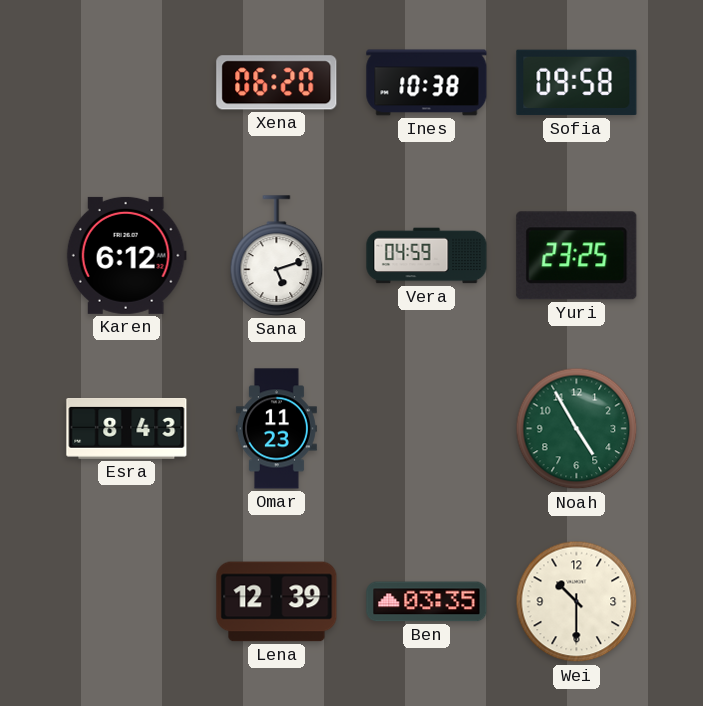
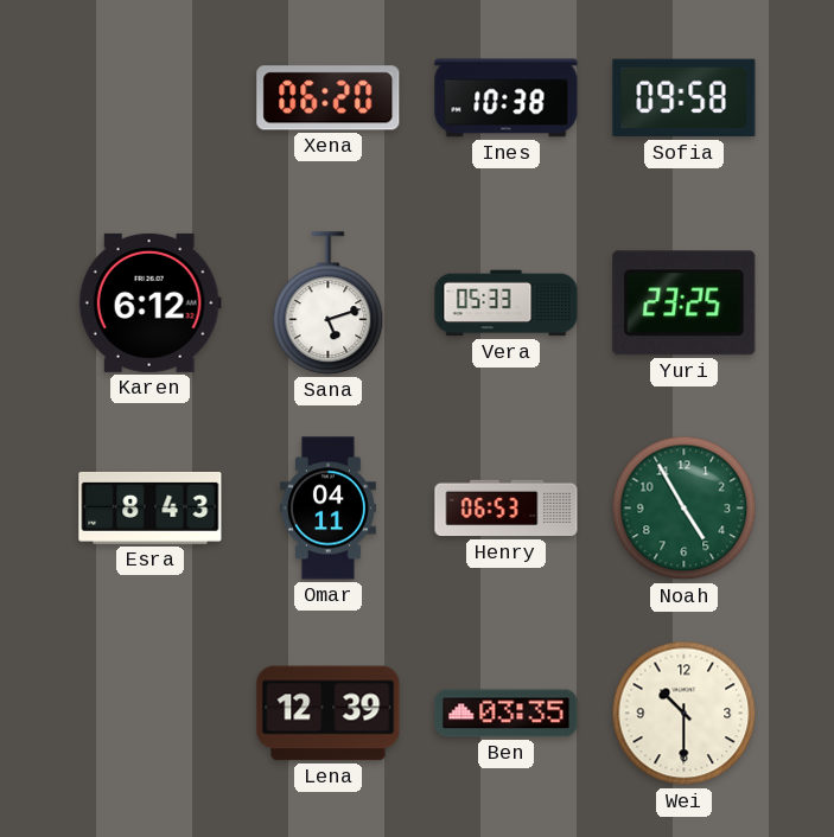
Vera: 04:59 -> 05:33
Omar: 11:23 -> 04:11
Henry: none -> 06:53
